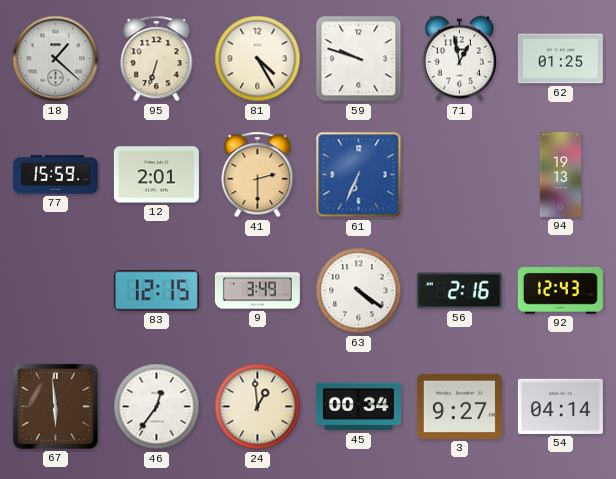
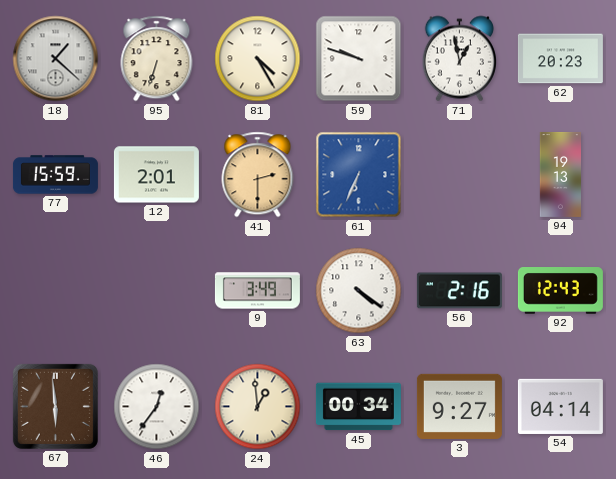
62: 01:25 -> 20:23
83: 12:15 -> none
